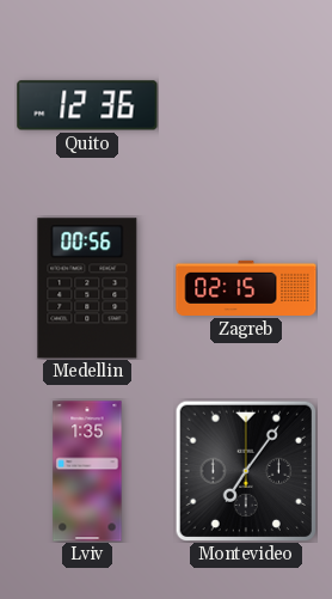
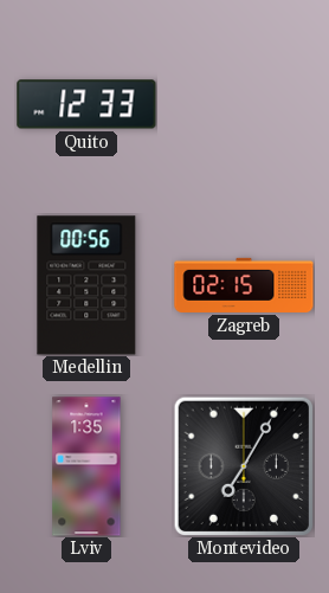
Quito: 12:36 -> 12:33
Montevideo: 7:06 -> 7:05
